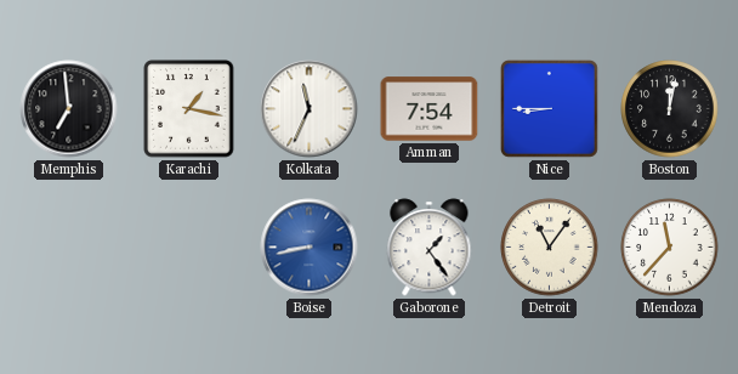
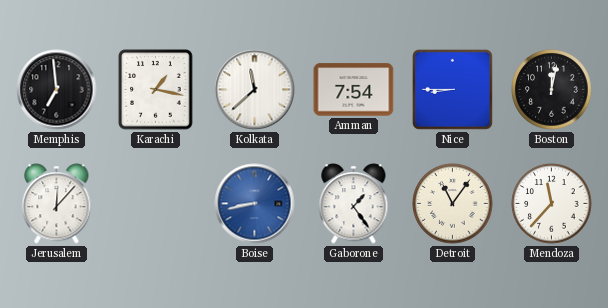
Kolkata: 11:34 -> 11:38
Jerusalem: none -> 12:07
